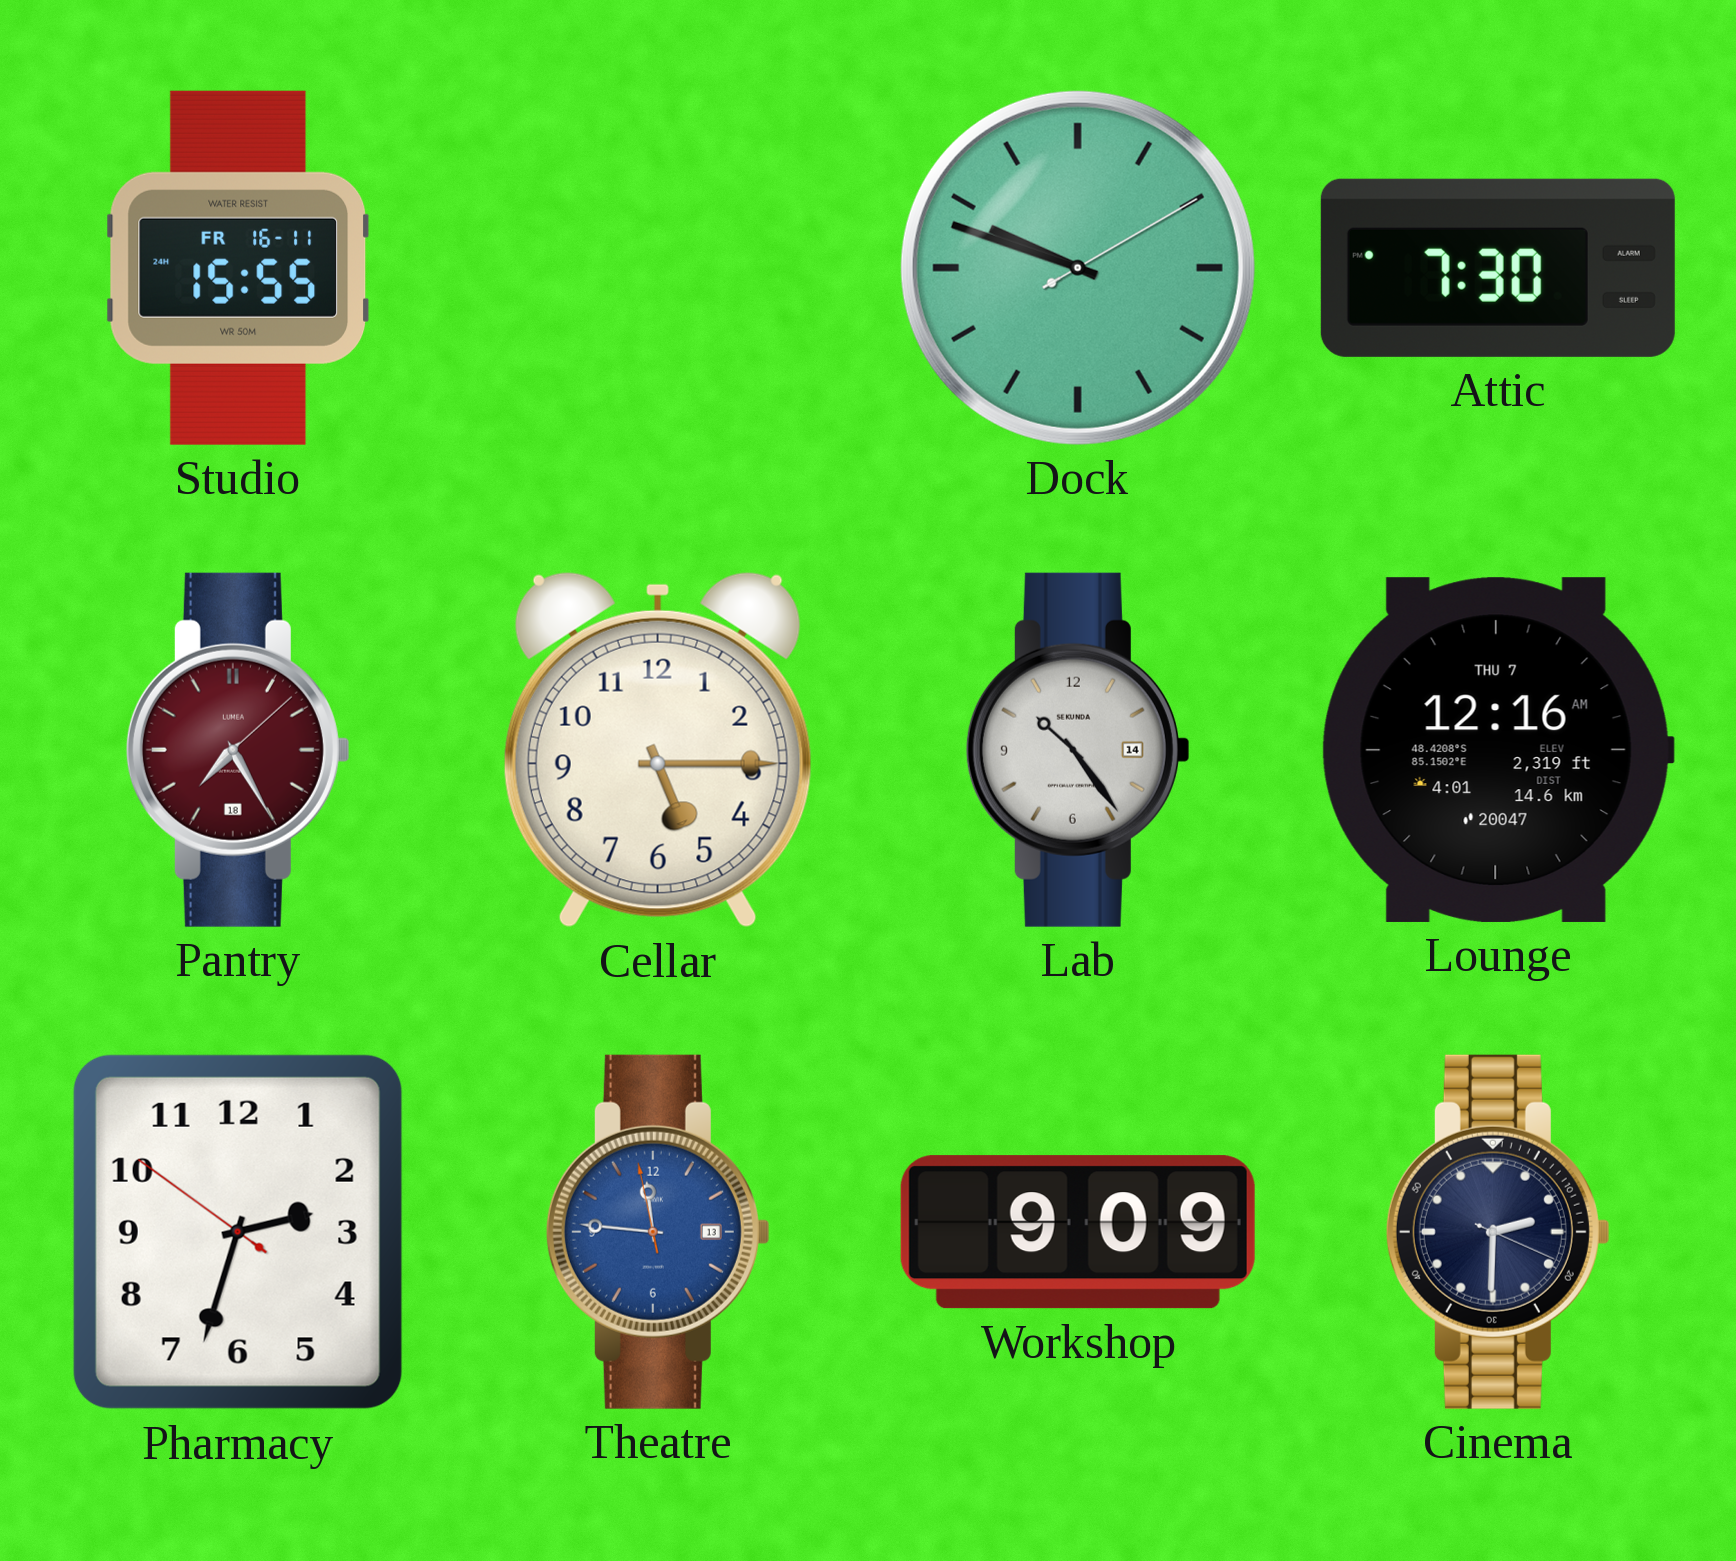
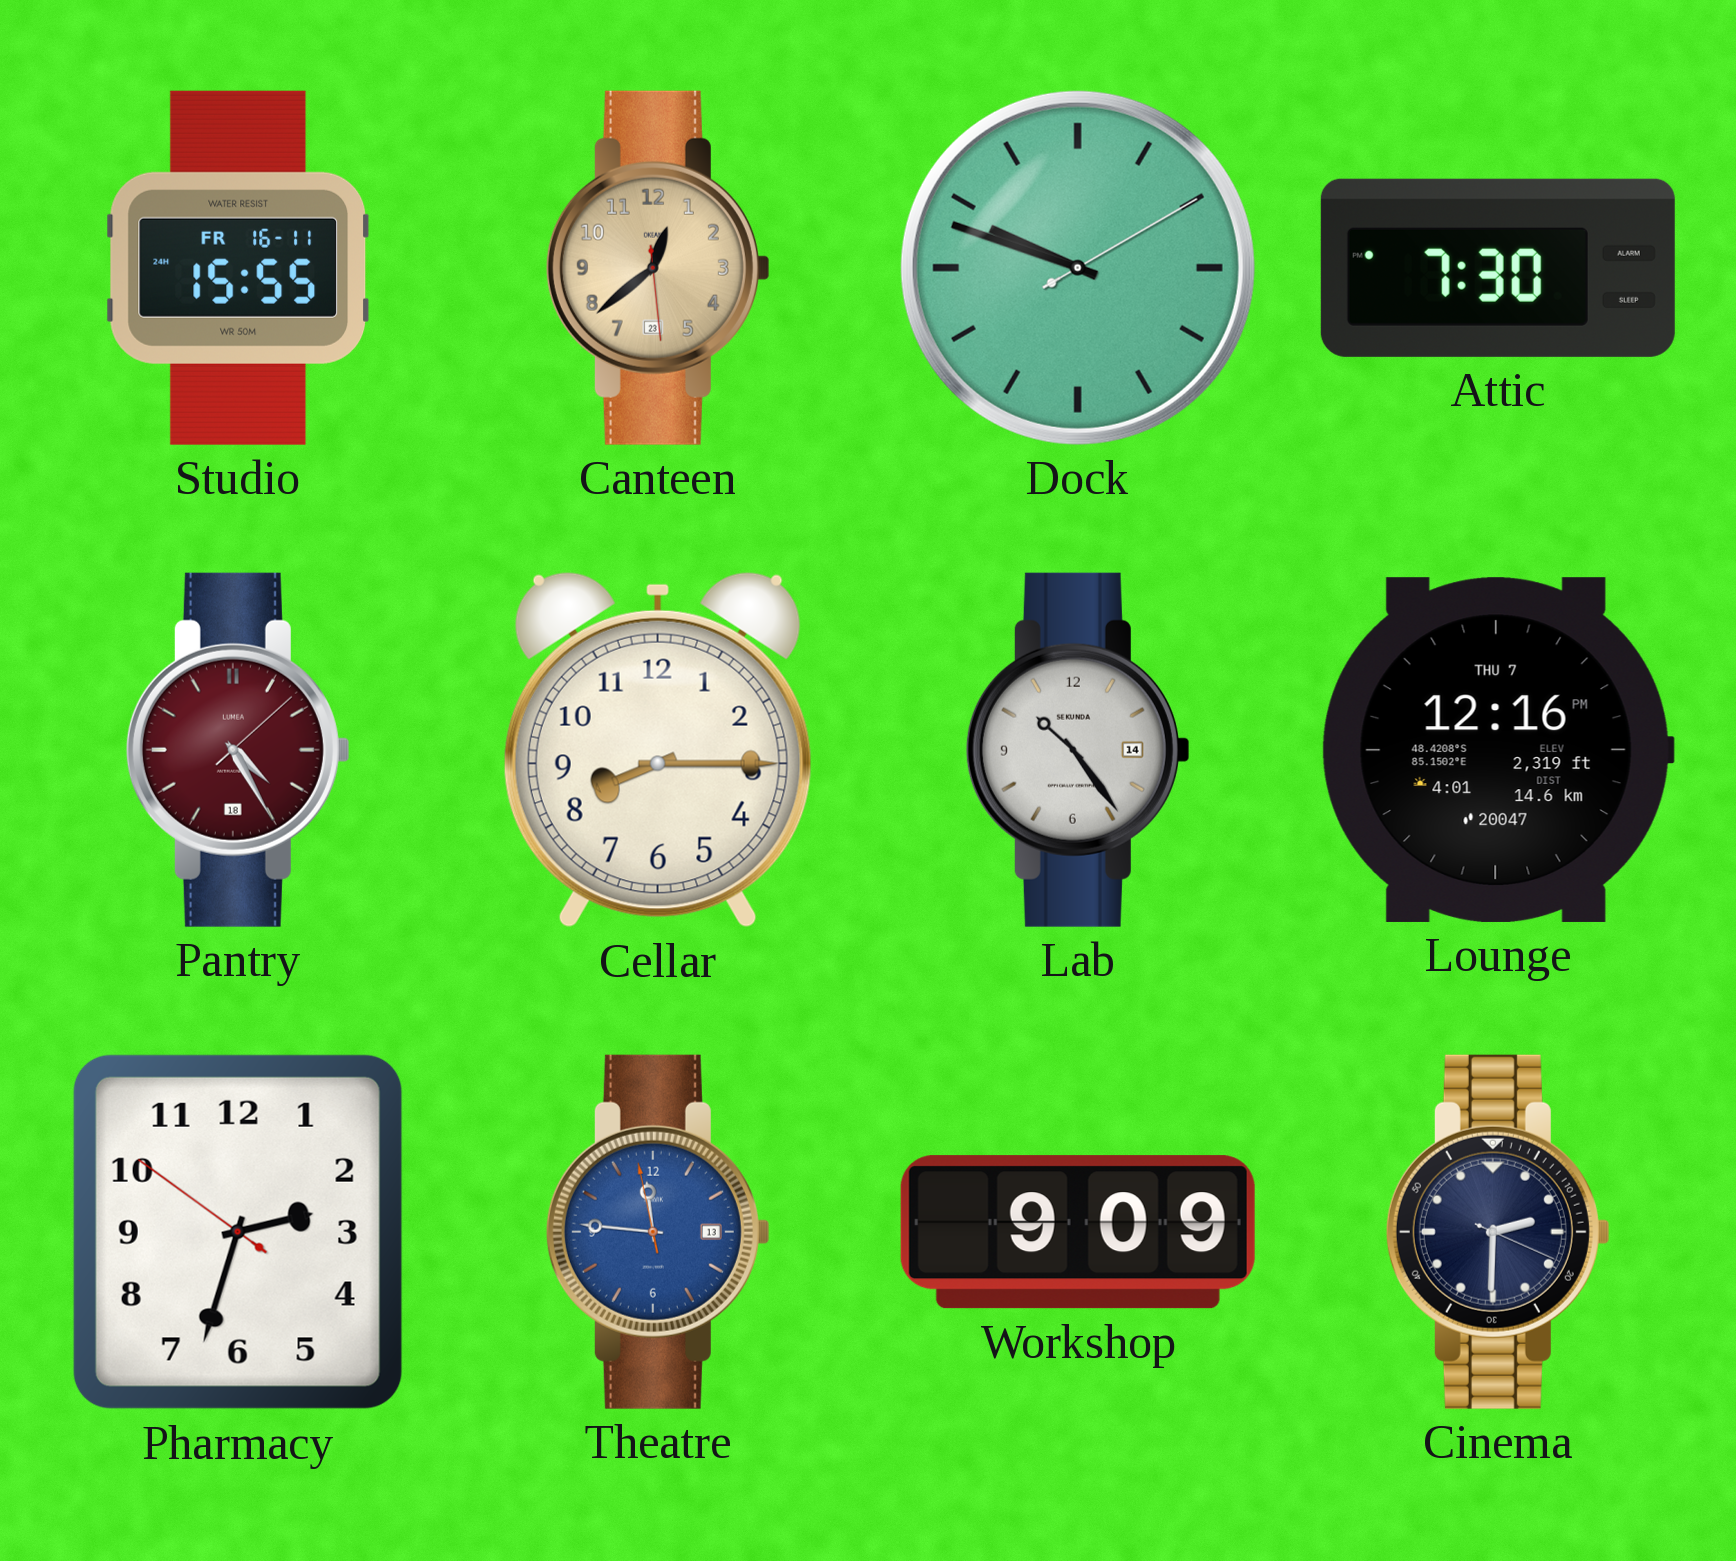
Canteen: none -> 12:38
Pantry: 7:25 -> 4:25
Cellar: 5:15 -> 8:15
Lounge: 12:16 AM -> 12:16 PM
